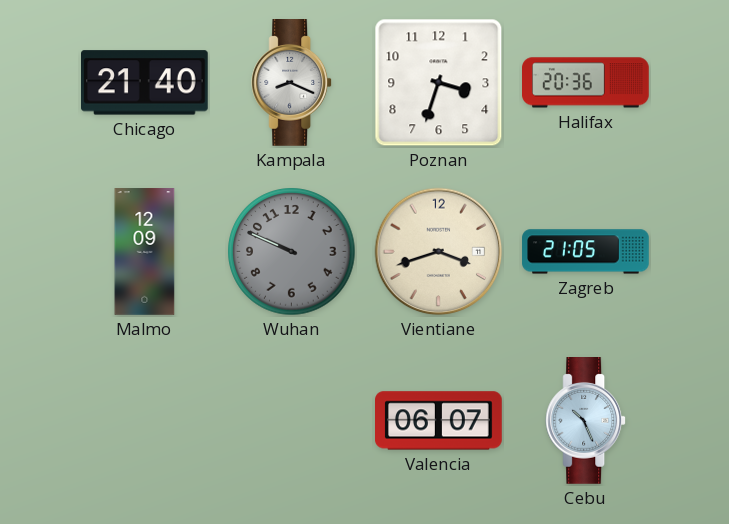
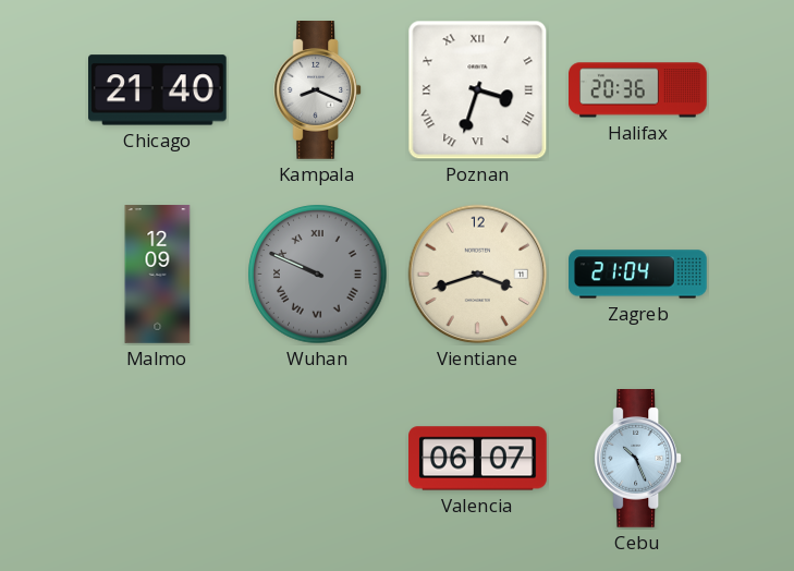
Poznan numerals: Arabic -> Roman
Wuhan numerals: Arabic -> Roman
Zagreb: 21:05 -> 21:04
